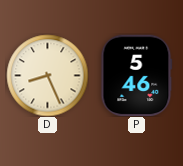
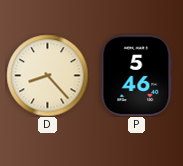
D: 8:26 -> 8:23
